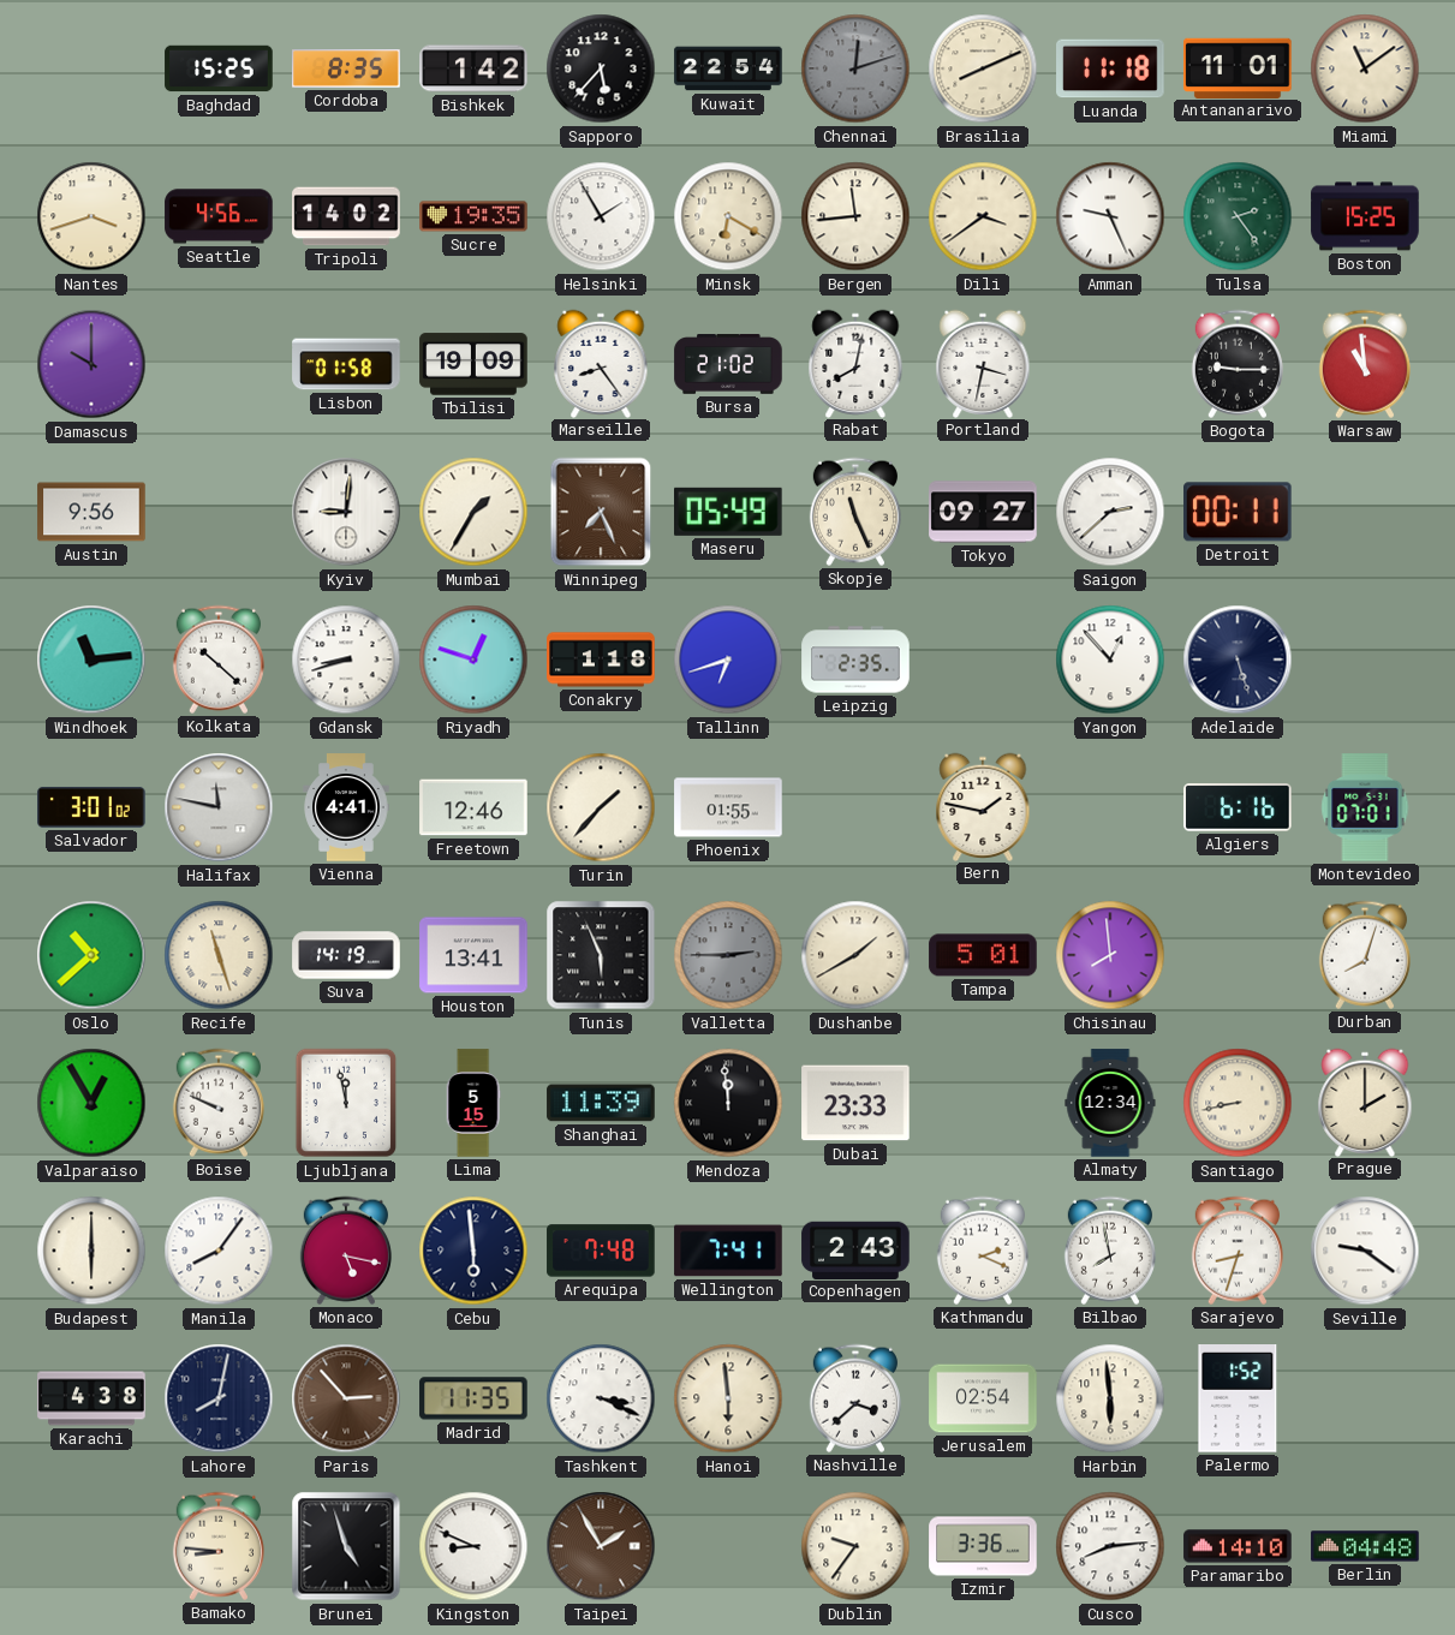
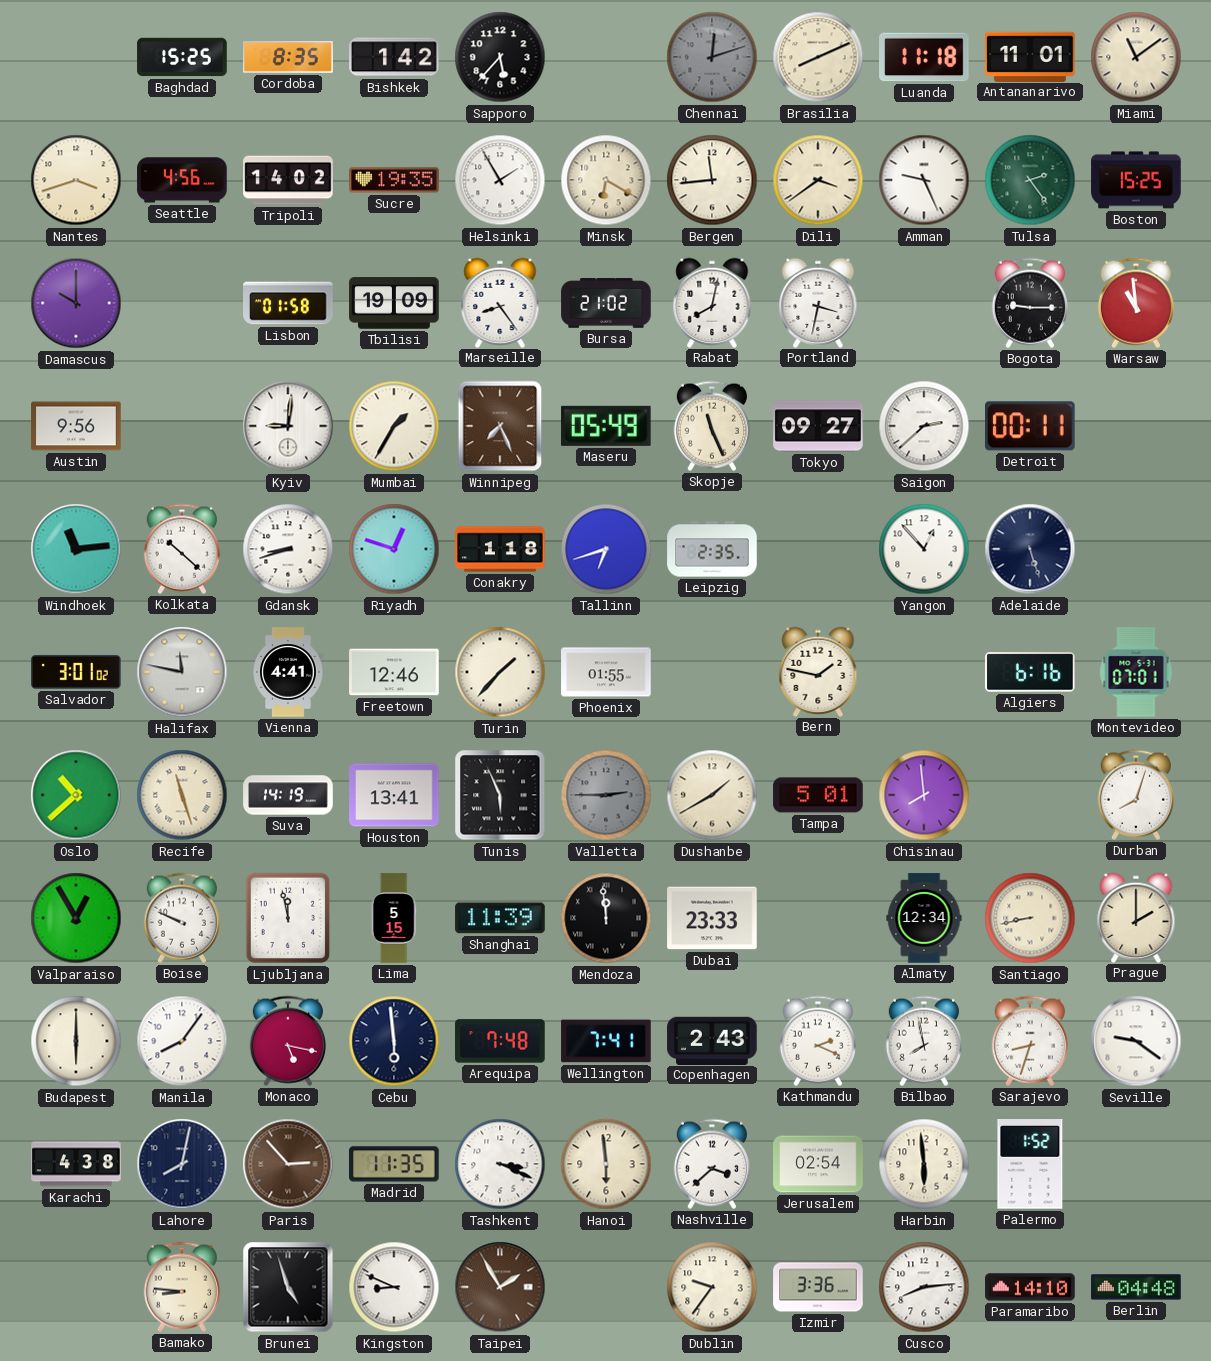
Kuwait: 22:54 -> none
